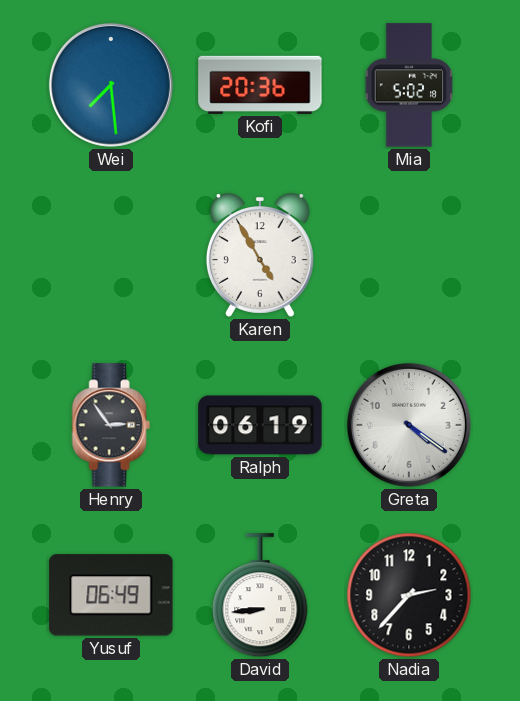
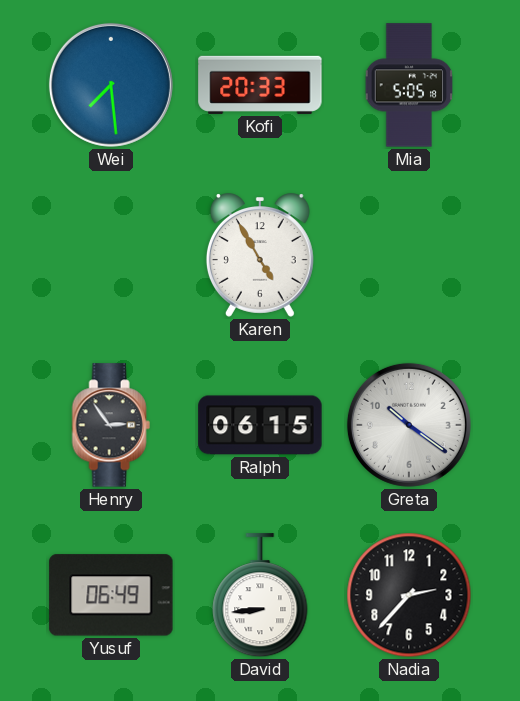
Kofi: 20:36 -> 20:33
Mia: 5:02 -> 5:05
Ralph: 06:19 -> 06:15
Greta: 4:21 -> 10:21
